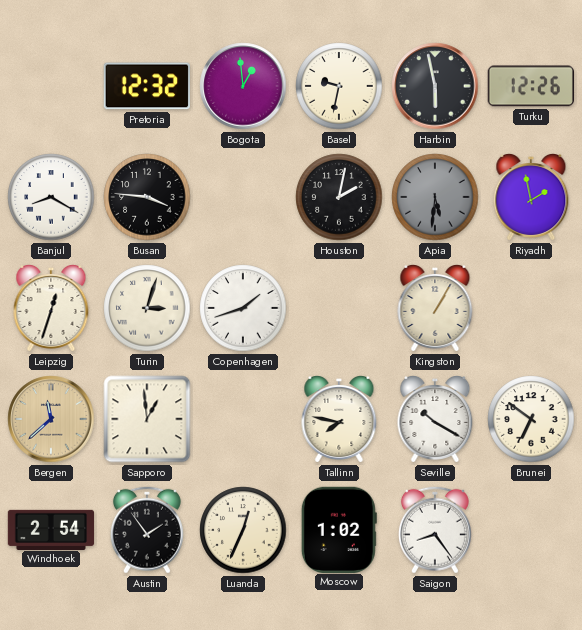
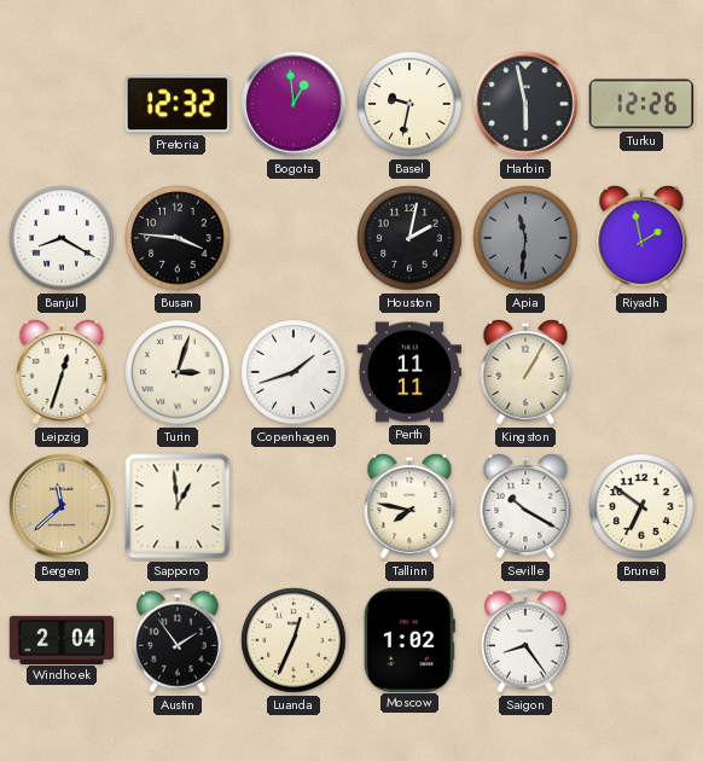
Apia: 5:31 -> 11:31
Perth: none -> 11:11
Windhoek: 2:54 -> 2:04
